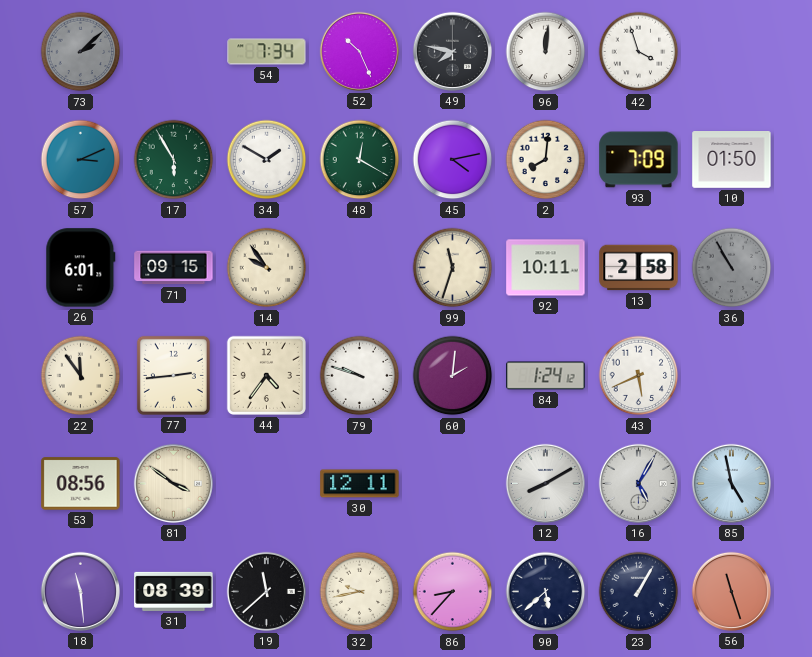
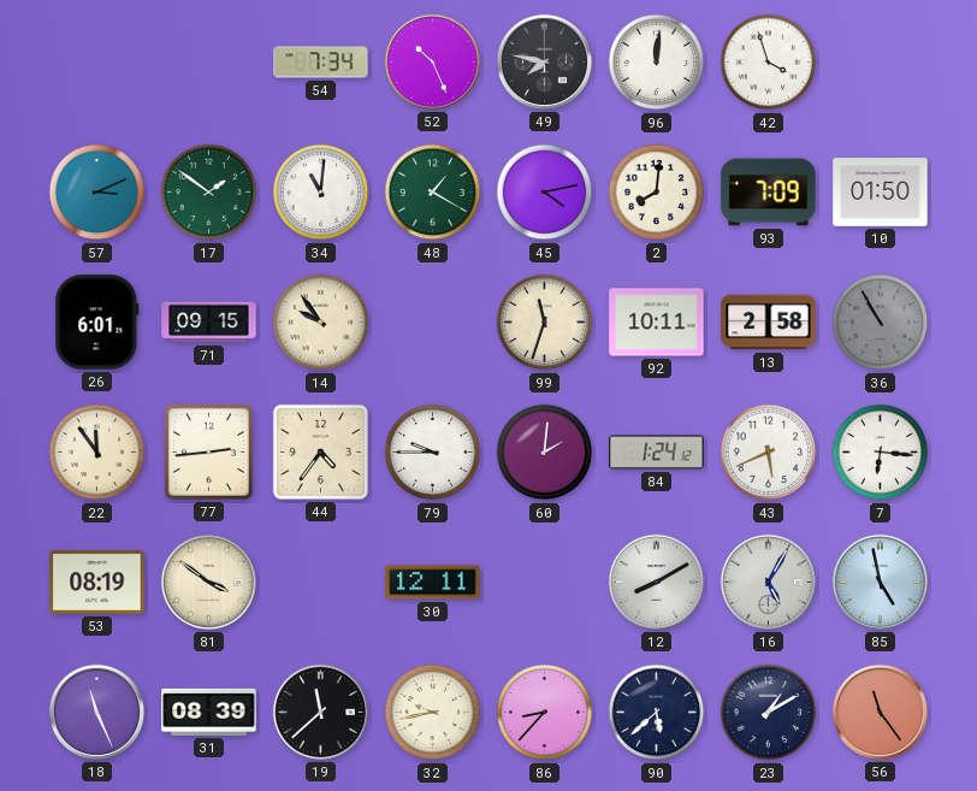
73: 2:08 -> none
17: 5:55 -> 1:51
34: 1:50 -> 11:01
48: 12:20 -> 1:20
79: 9:48 -> 9:45
7: none -> 6:16
53: 08:56 -> 08:19
18: 11:29 -> 11:26
23: 1:05 -> 1:10
56: 11:27 -> 11:24
